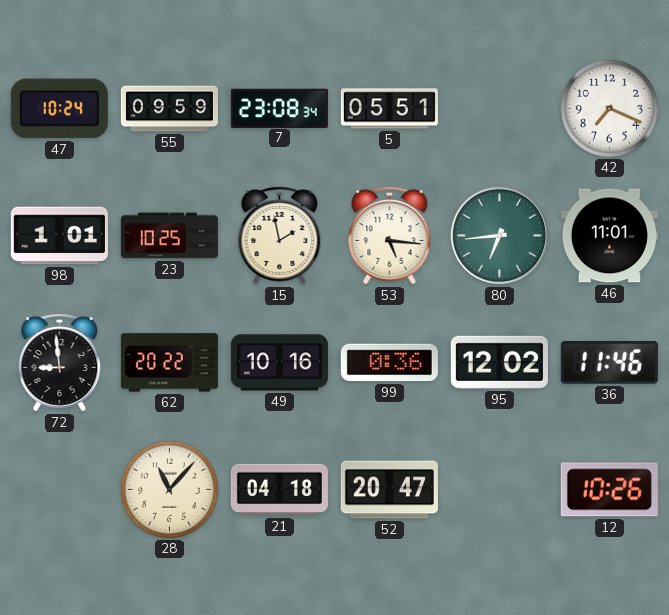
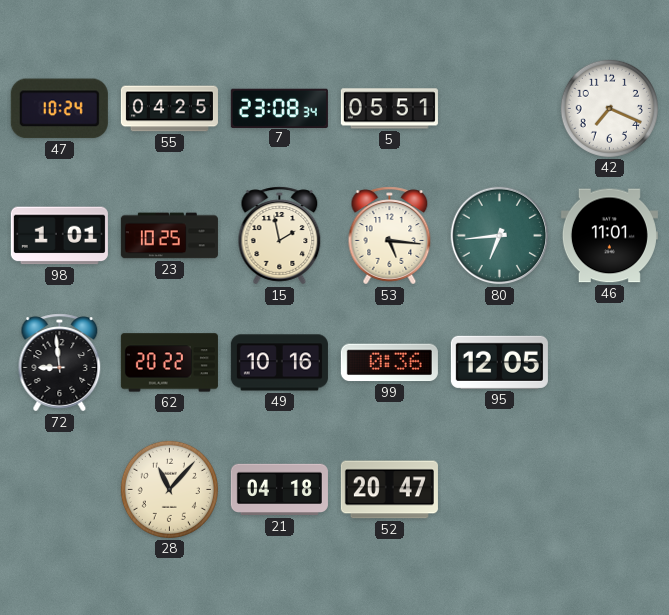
55: 09:59 -> 04:25
95: 12:02 -> 12:05
36: 11:46 -> none
12: 10:26 -> none
